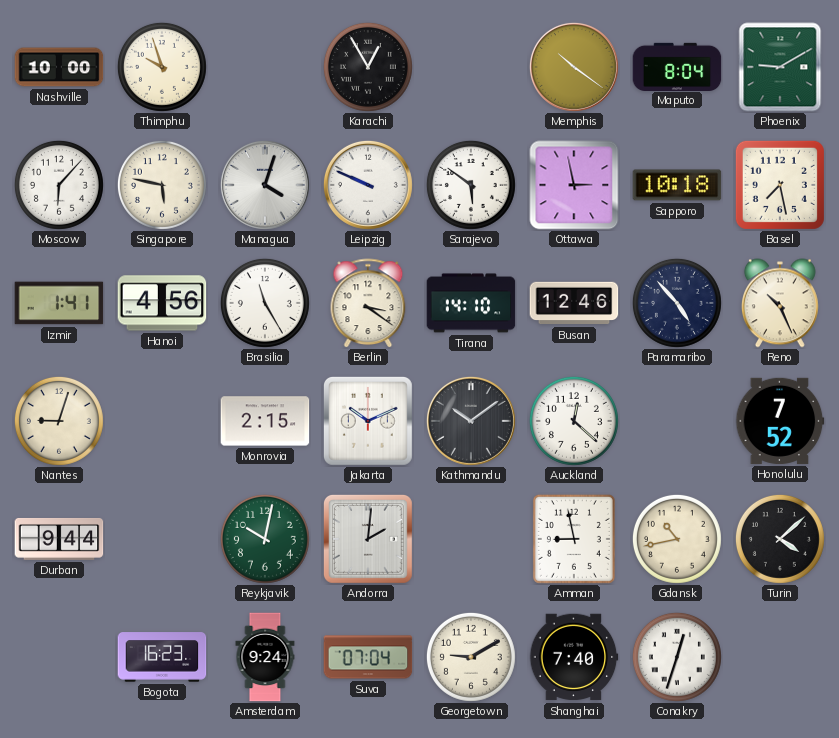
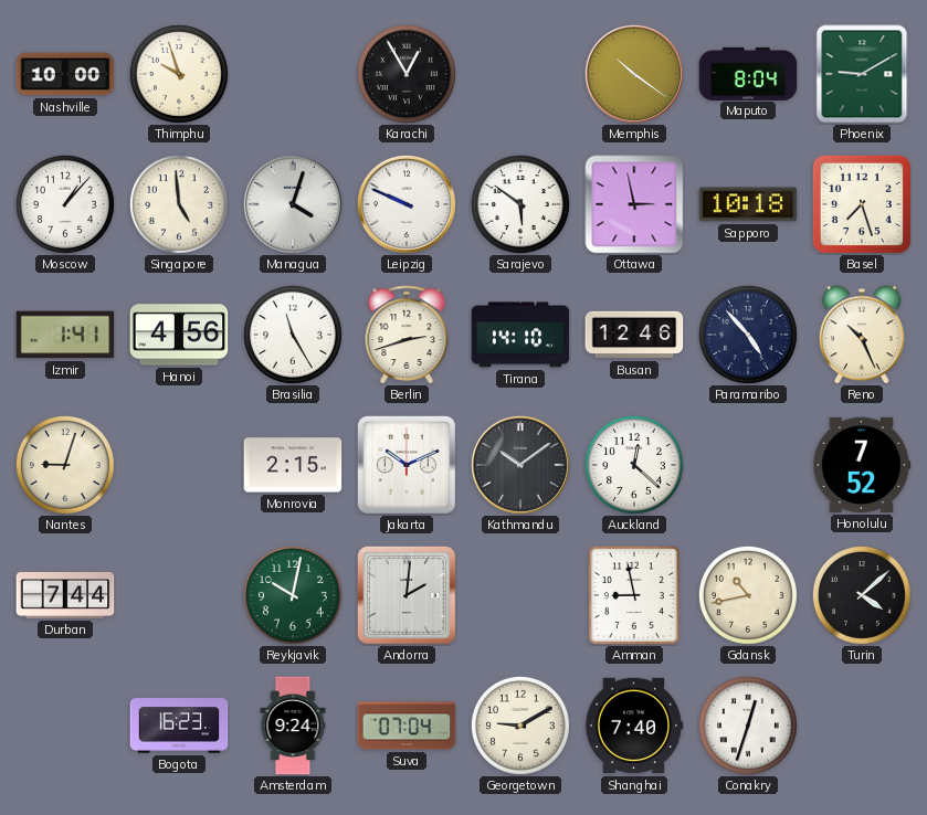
Moscow: 6:07 -> 1:07
Singapore: 5:47 -> 4:59
Basel: 7:28 -> 7:27
Berlin: 3:21 -> 2:42
Durban: 9:44 -> 7:44
